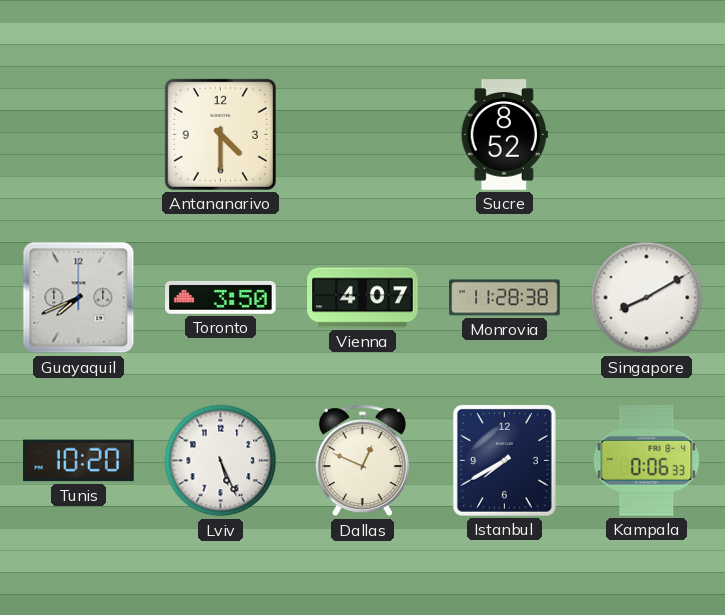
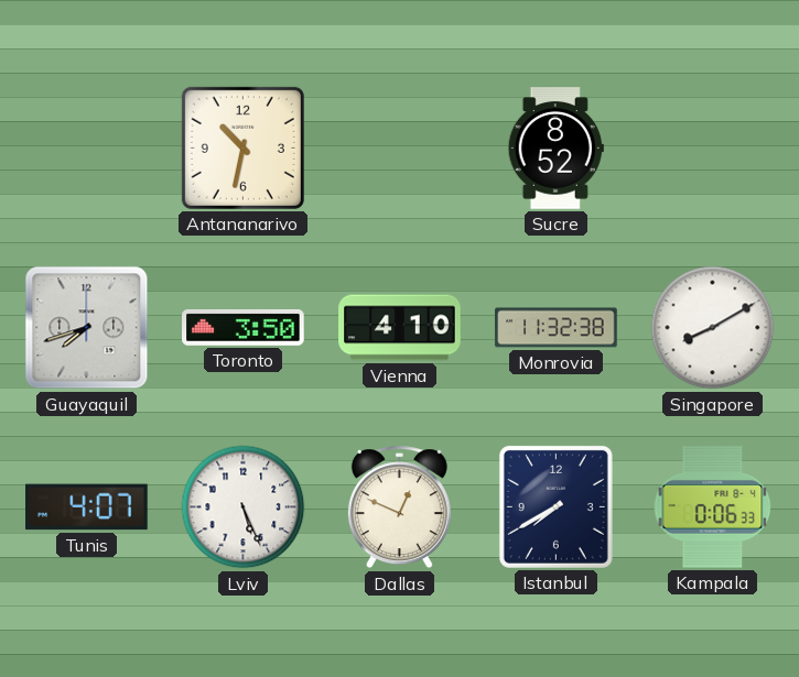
Antananarivo: 4:30 -> 10:32
Guayaquil: 7:41 -> 7:42
Vienna: 4:07 -> 4:10
Monrovia: 11:28 -> 11:32
Tunis: 10:20 -> 4:07
